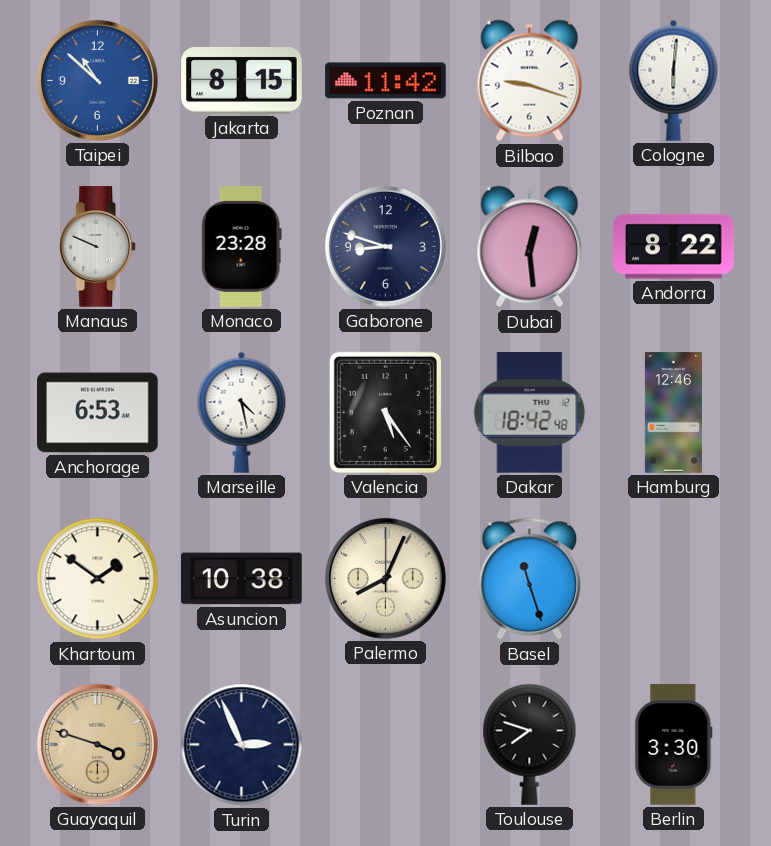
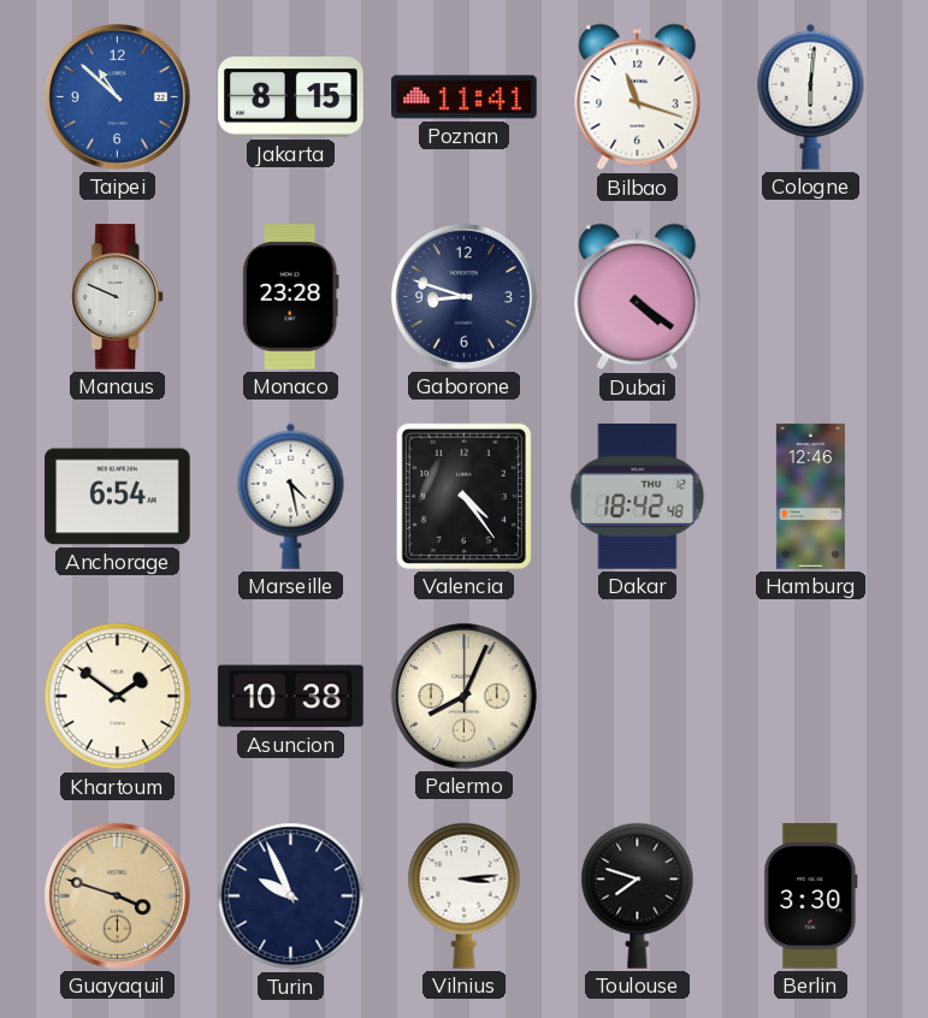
Poznan: 11:42 -> 11:41
Bilbao: 9:18 -> 11:18
Dubai: 12:29 -> 4:21
Andorra: 8:22 -> none
Anchorage: 6:53 -> 6:54
Valencia: 5:24 -> 4:24
Basel: 11:27 -> none
Turin: 2:56 -> 9:56
Vilnius: none -> 3:14
